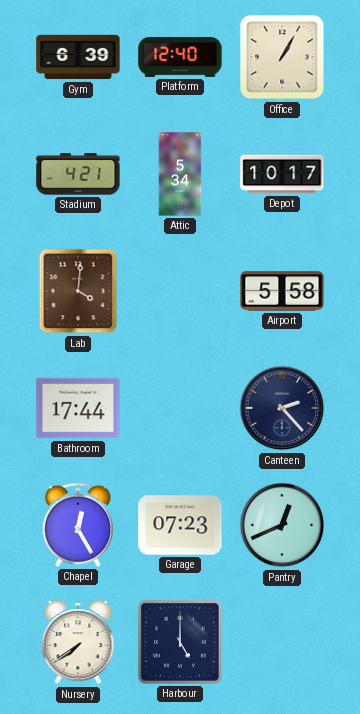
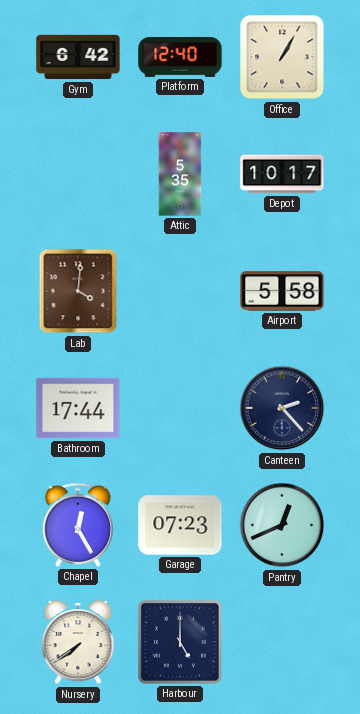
Gym: 6:39 -> 6:42
Stadium: 4:21 -> none
Attic: 5:34 -> 5:35
